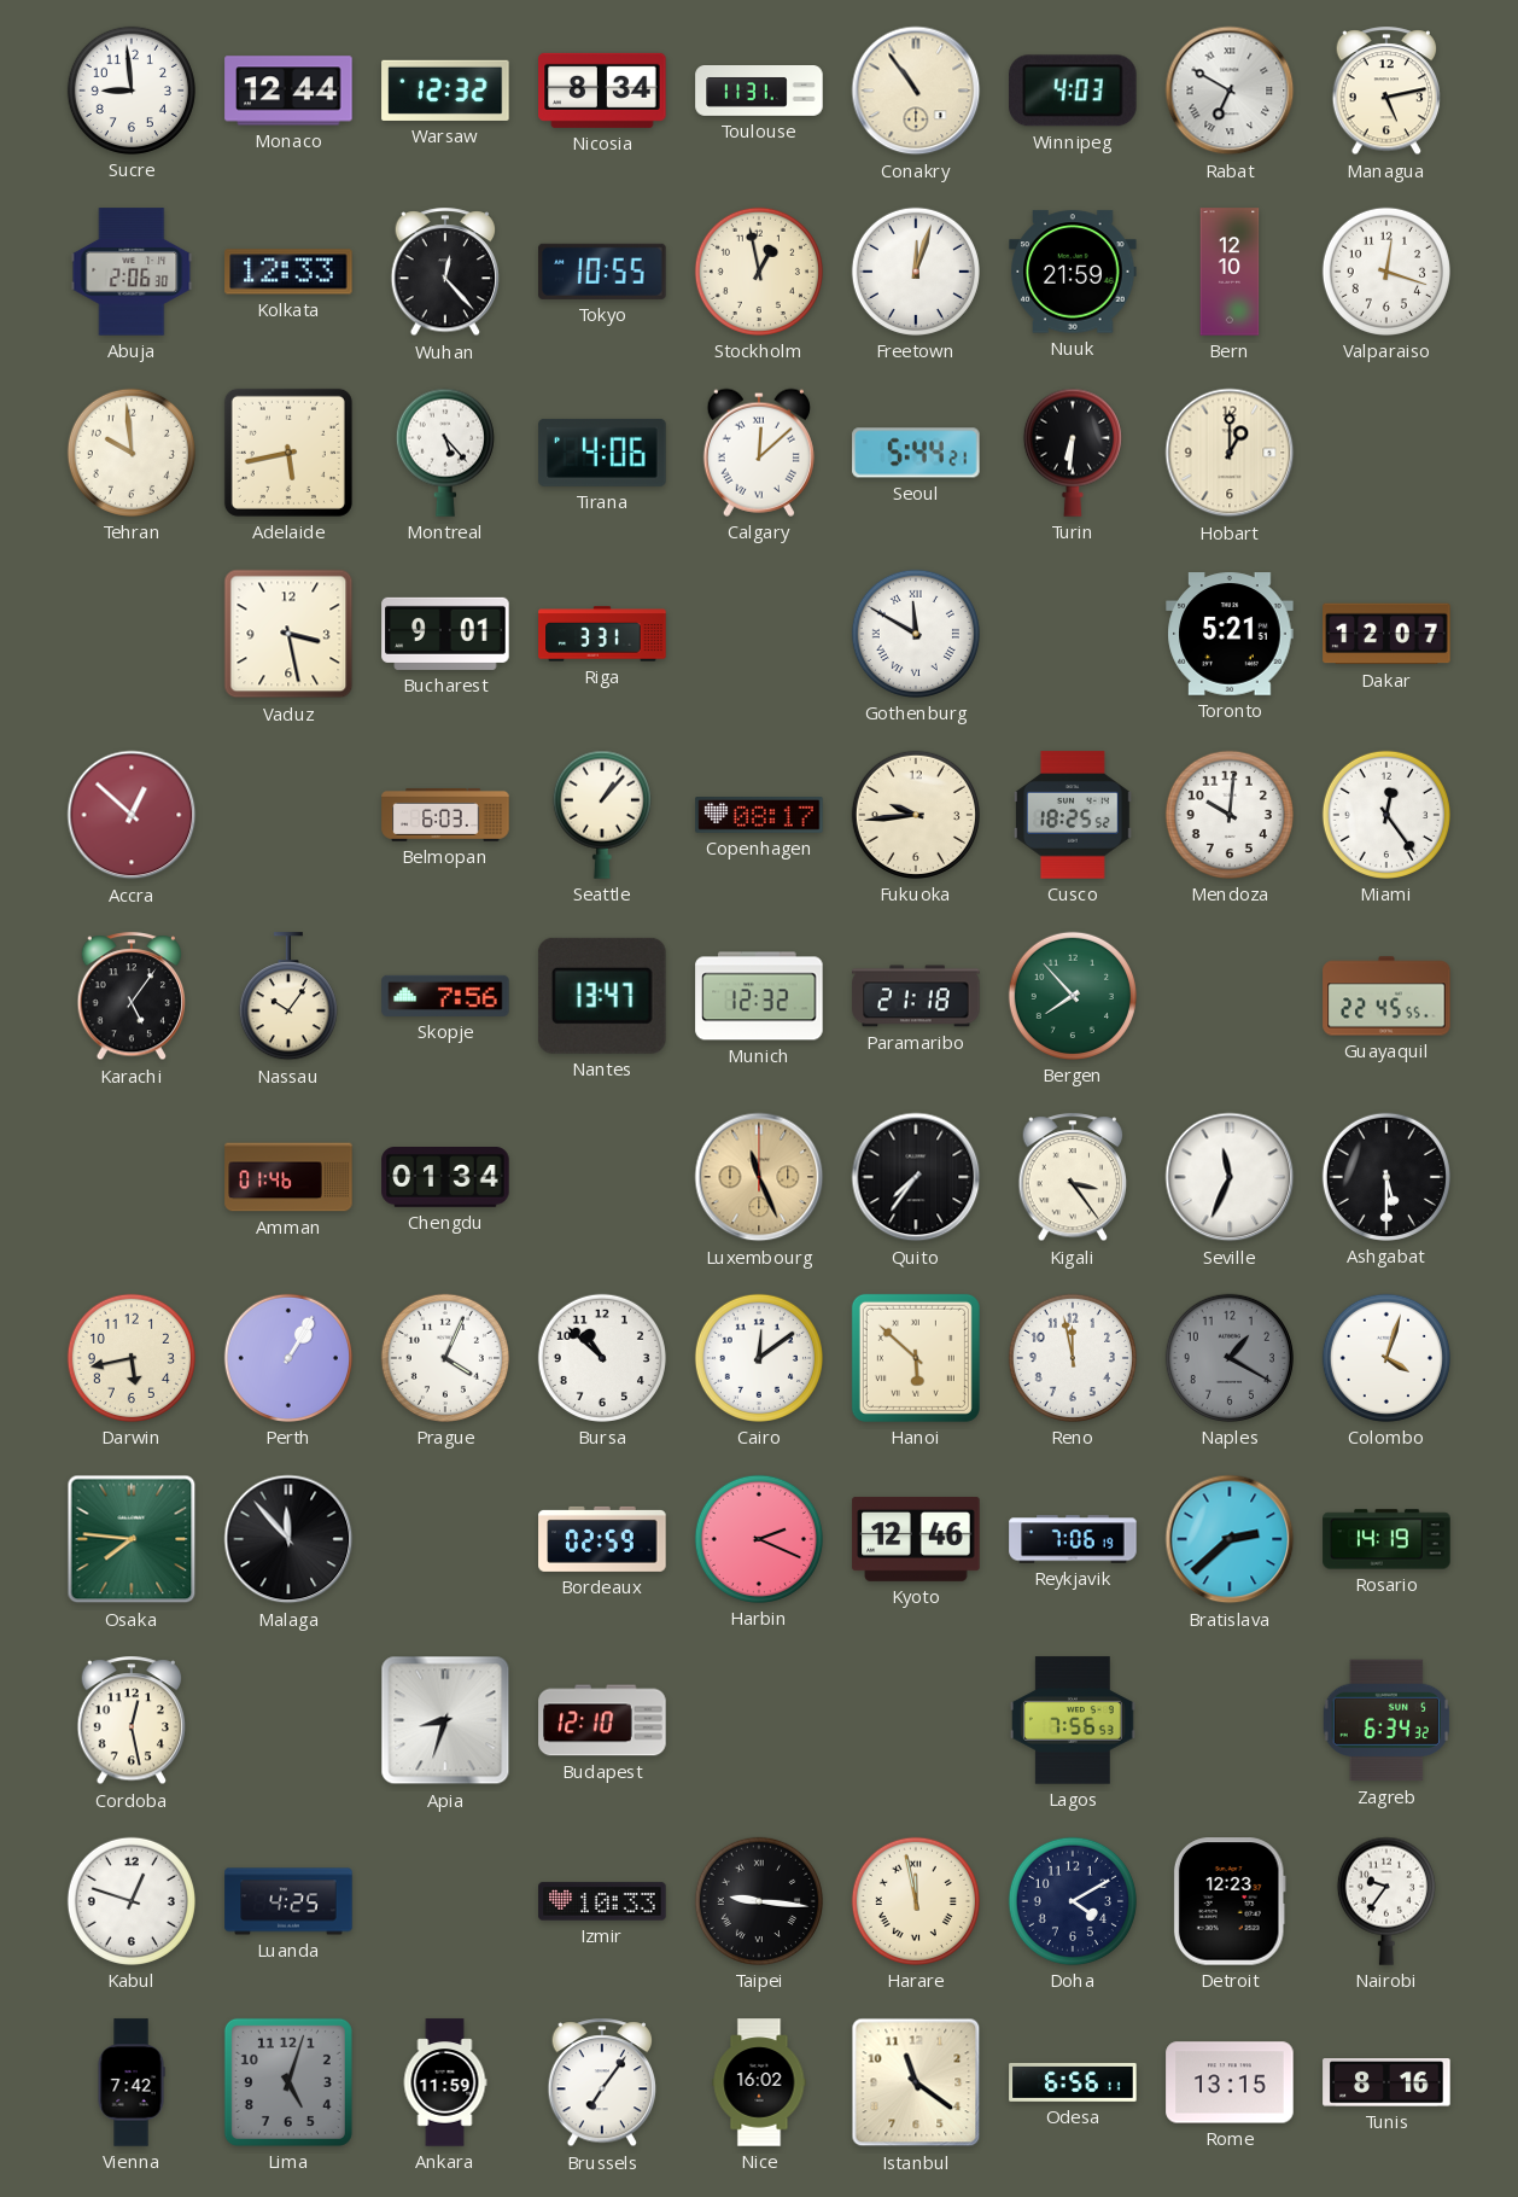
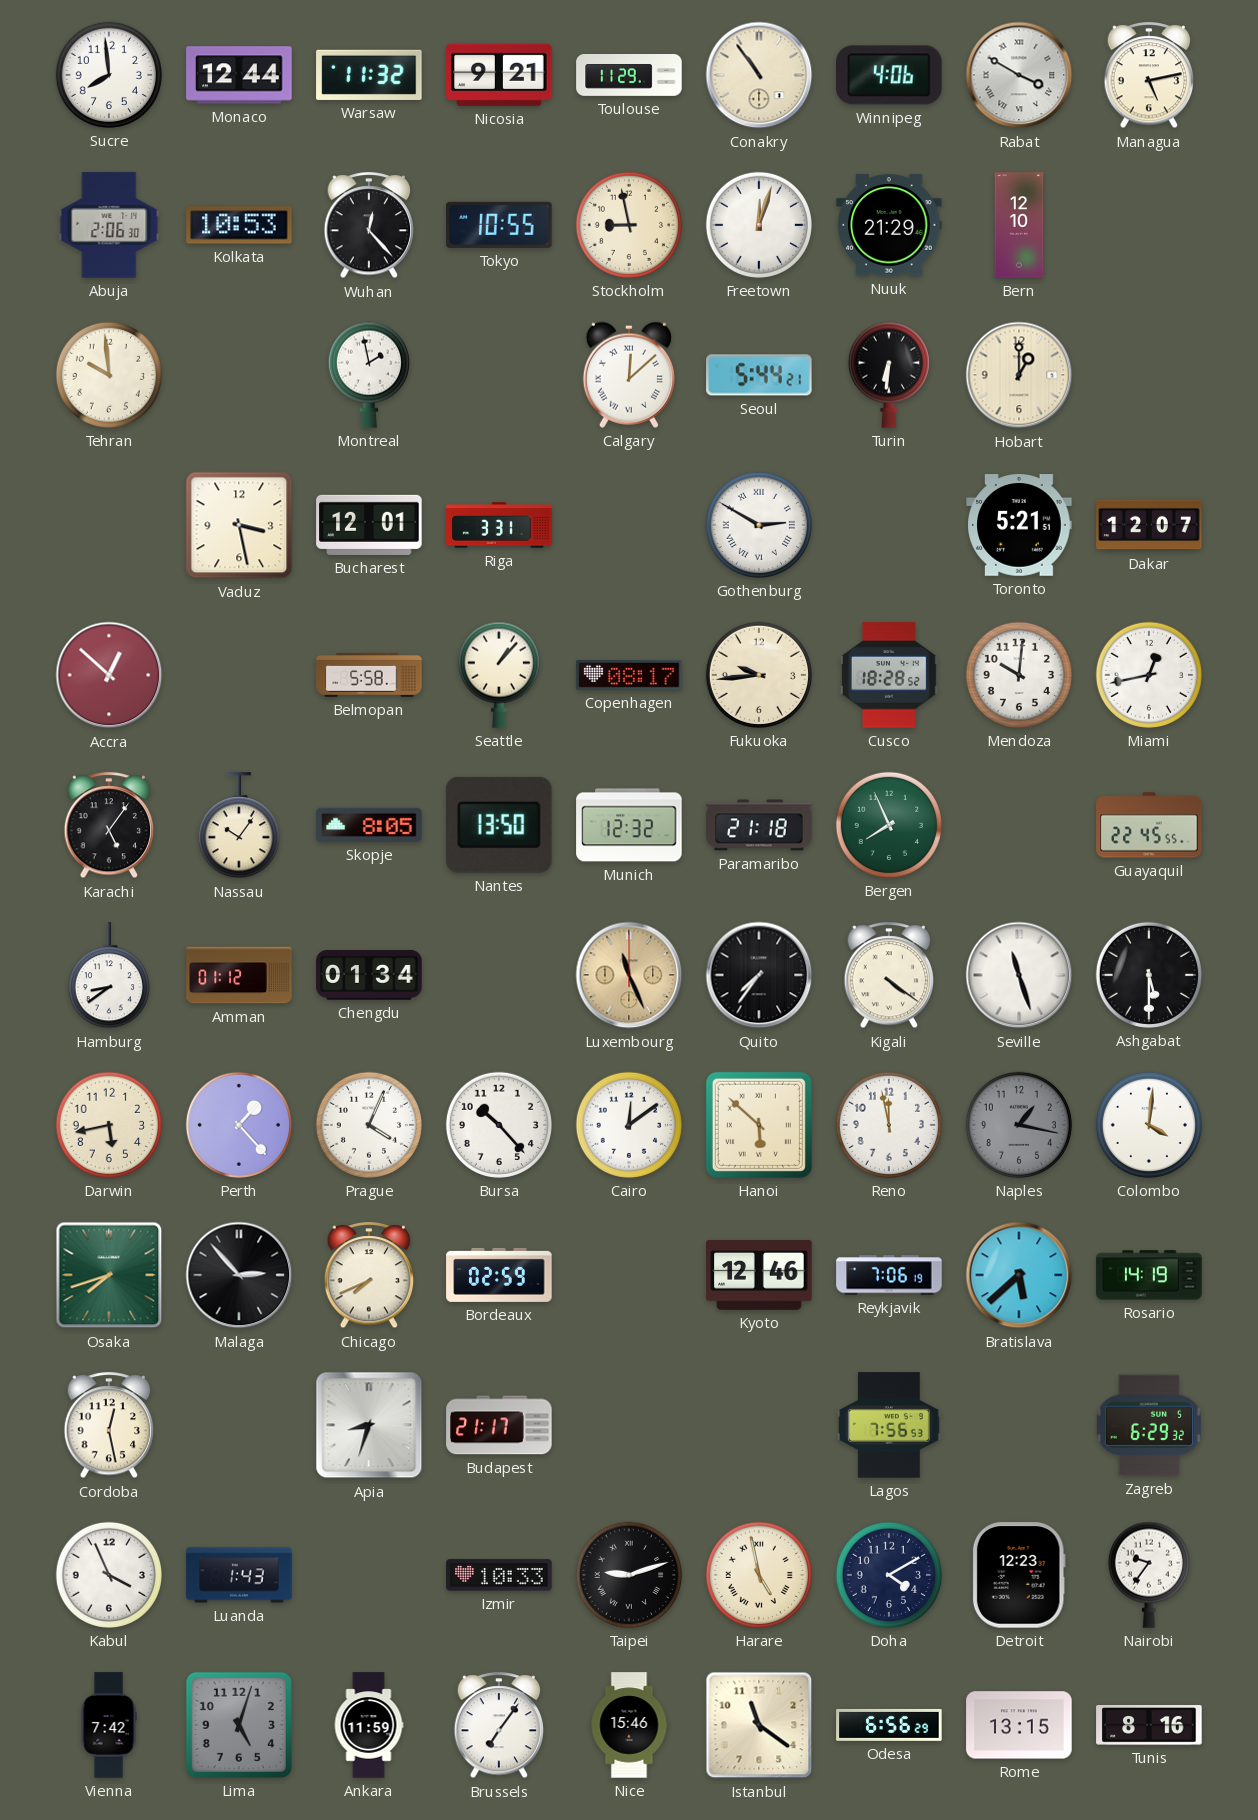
Sucre: 8:59 -> 7:59
Warsaw: 12:32 -> 11:32
Nicosia: 8:34 -> 9:21
Toulouse: 11:31 -> 11:29
Winnipeg: 4:03 -> 4:06
Rabat: 6:50 -> 3:50
Kolkata: 12:33 -> 10:53
Stockholm: 12:58 -> 8:58
Nuuk: 21:59 -> 21:29
Valparaiso: 12:18 -> none
Adelaide: 5:43 -> none
Montreal: 5:23 -> 1:58
Tirana: 4:06 -> none
Bucharest: 9:01 -> 12:01
Gothenburg: 11:50 -> 2:50
Belmopan: 6:03 -> 5:58
Cusco: 18:25 -> 18:28
Miami: 12:24 -> 12:43
Skopje: 7:56 -> 8:05
Nantes: 13:47 -> 13:50
Bergen: 7:53 -> 7:56
Hamburg: none -> 8:39
Amman: 01:46 -> 01:12
Kigali: 3:24 -> 4:21
Seville: 11:34 -> 11:27
Perth: 1:05 -> 1:23
Bursa: 10:52 -> 10:23
Naples: 1:20 -> 1:17
Colombo: 4:03 -> 4:01
Osaka: 7:46 -> 7:42
Malaga: 11:53 -> 2:53
Chicago: none -> 7:41
Harbin: 2:19 -> none
Bratislava: 2:38 -> 5:38
Budapest: 12:10 -> 21:17
Zagreb: 6:34 -> 6:29
Kabul: 12:48 -> 3:56
Luanda: 4:25 -> 1:43
Taipei: 9:16 -> 9:12
Harare: 11:58 -> 4:58
Nice: 16:02 -> 15:46
Odesa: 6:56:11 -> 6:56:29
